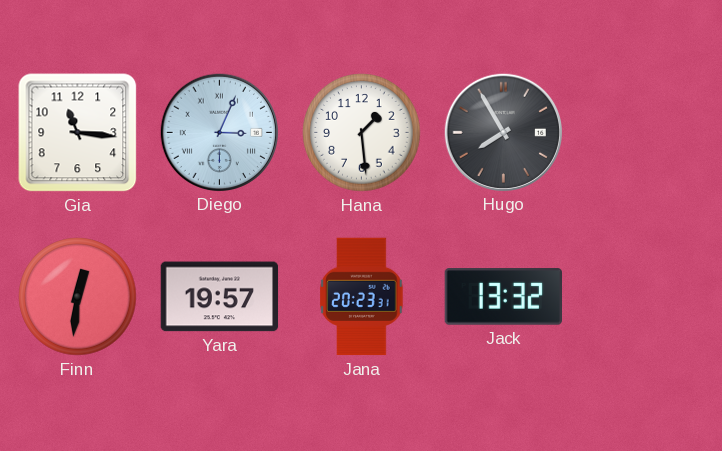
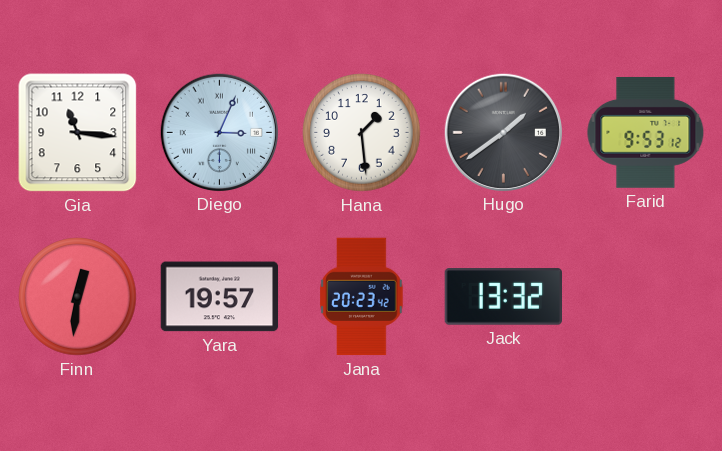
Hugo: 7:55 -> 1:39
Farid: none -> 9:53
Jana: 20:23:31 -> 20:23:42
